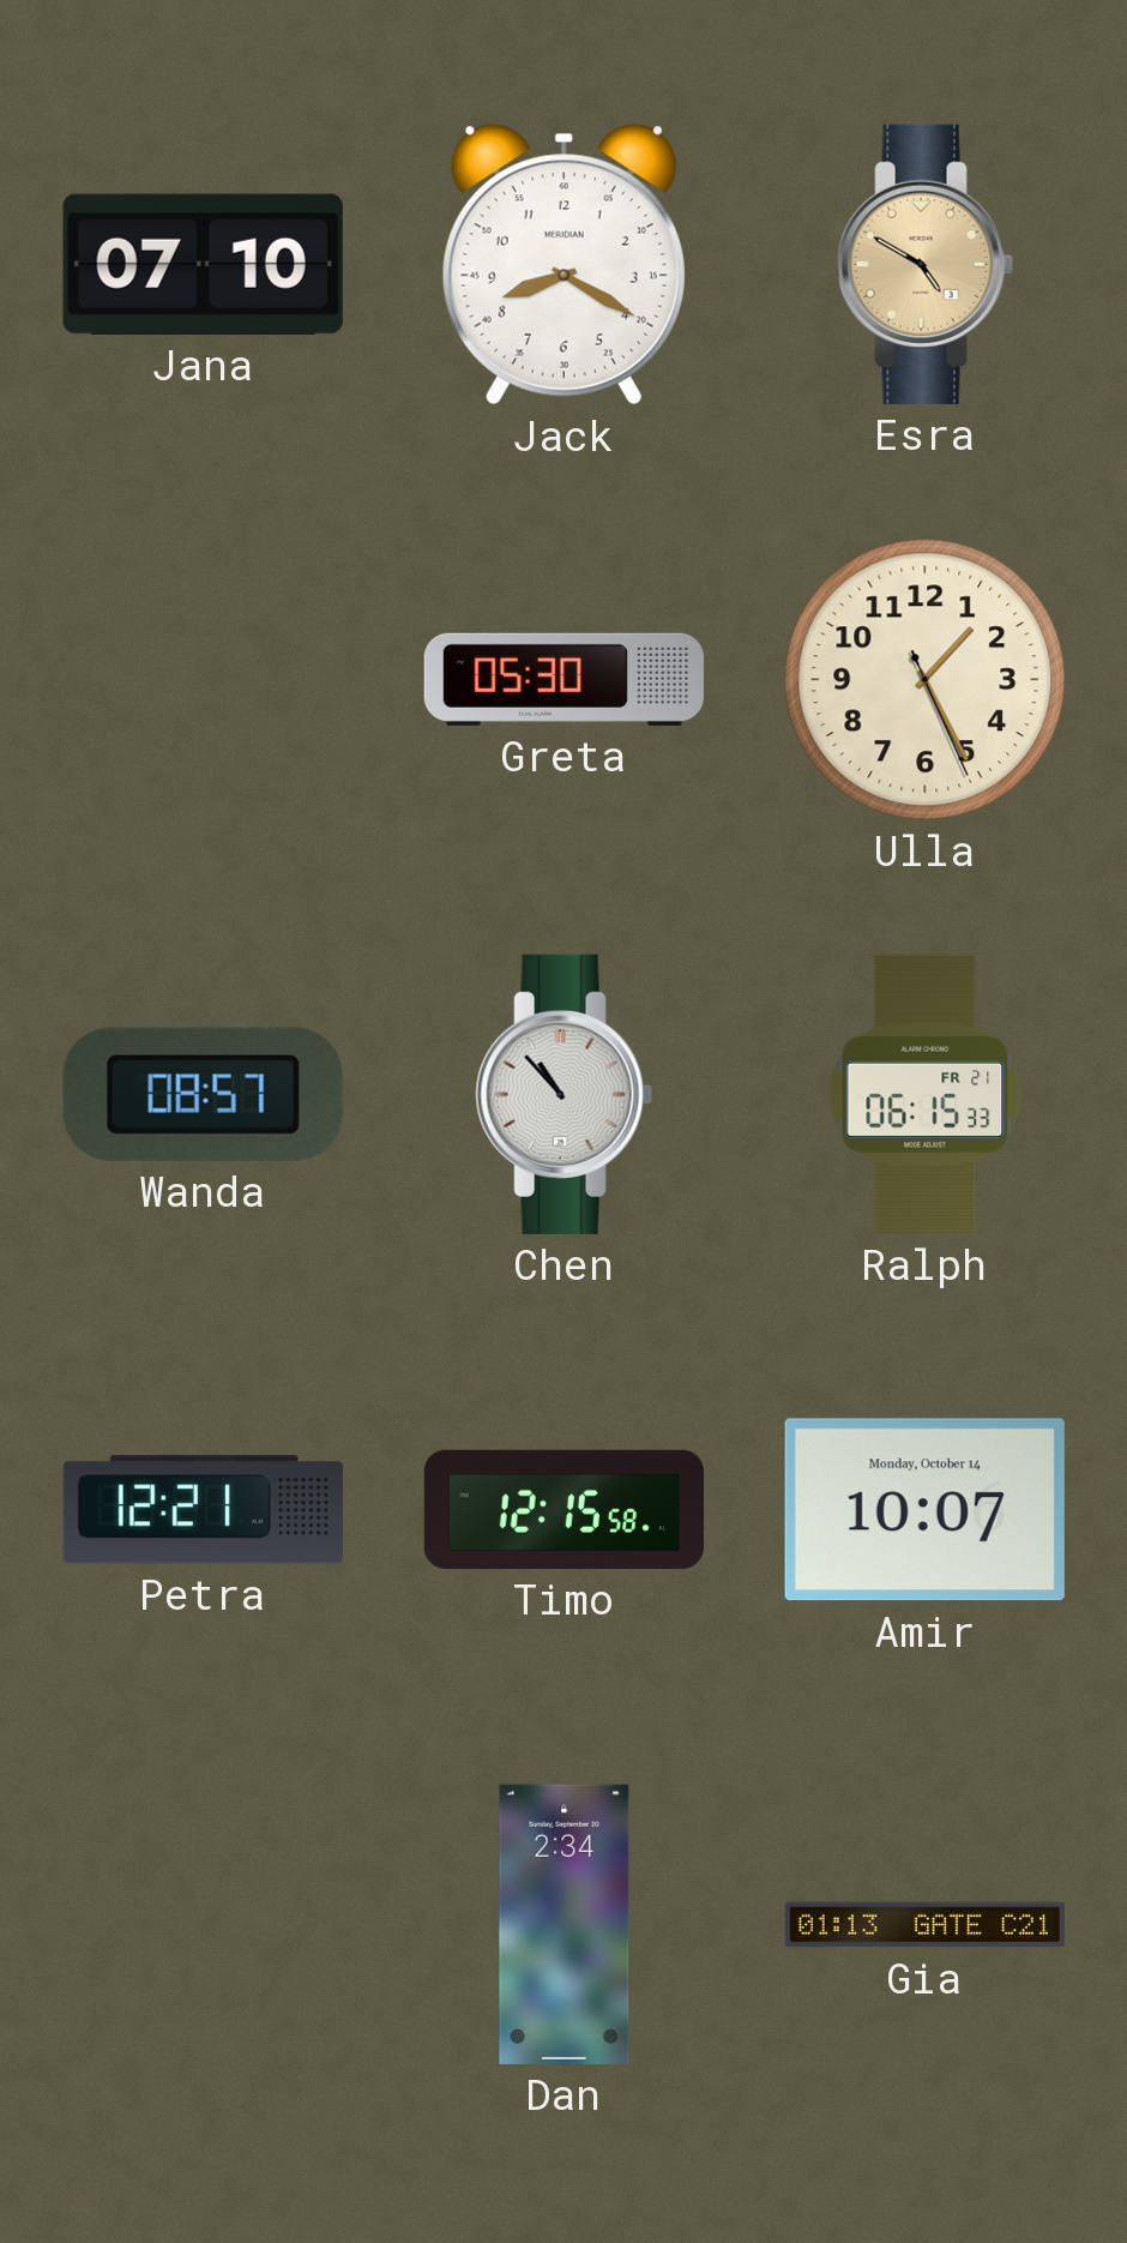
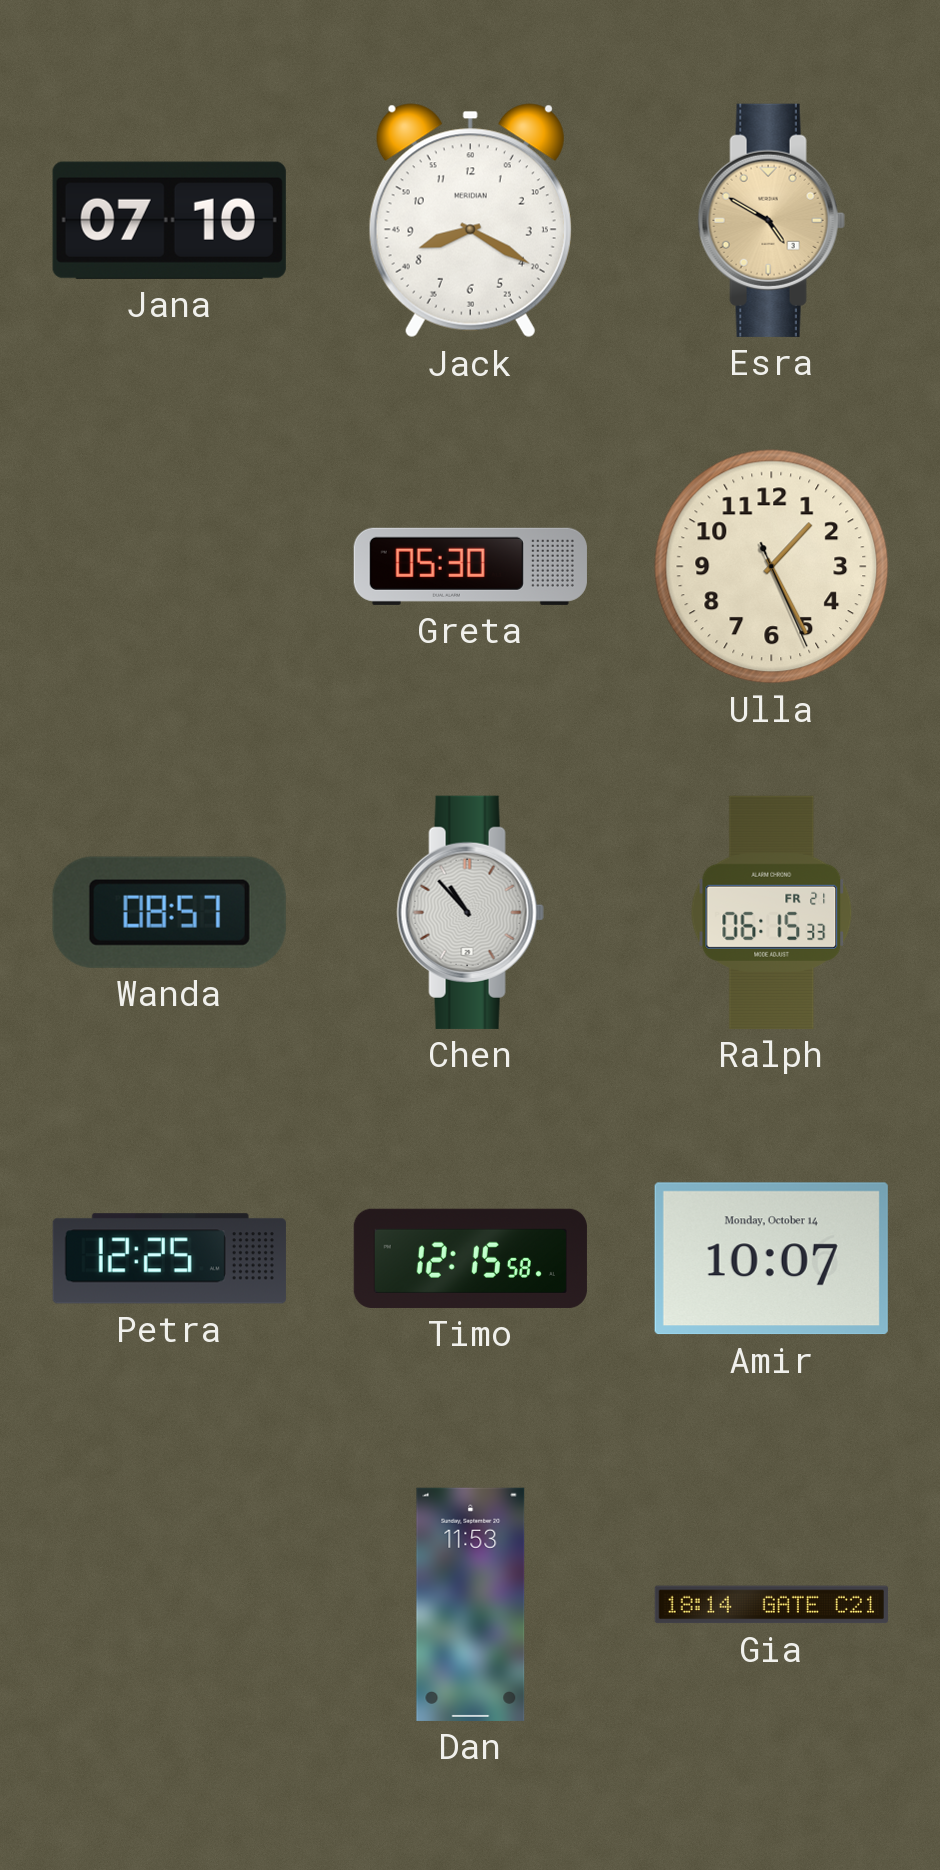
Petra: 12:21 -> 12:25
Dan: 2:34 -> 11:53
Gia: 01:13 -> 18:14
